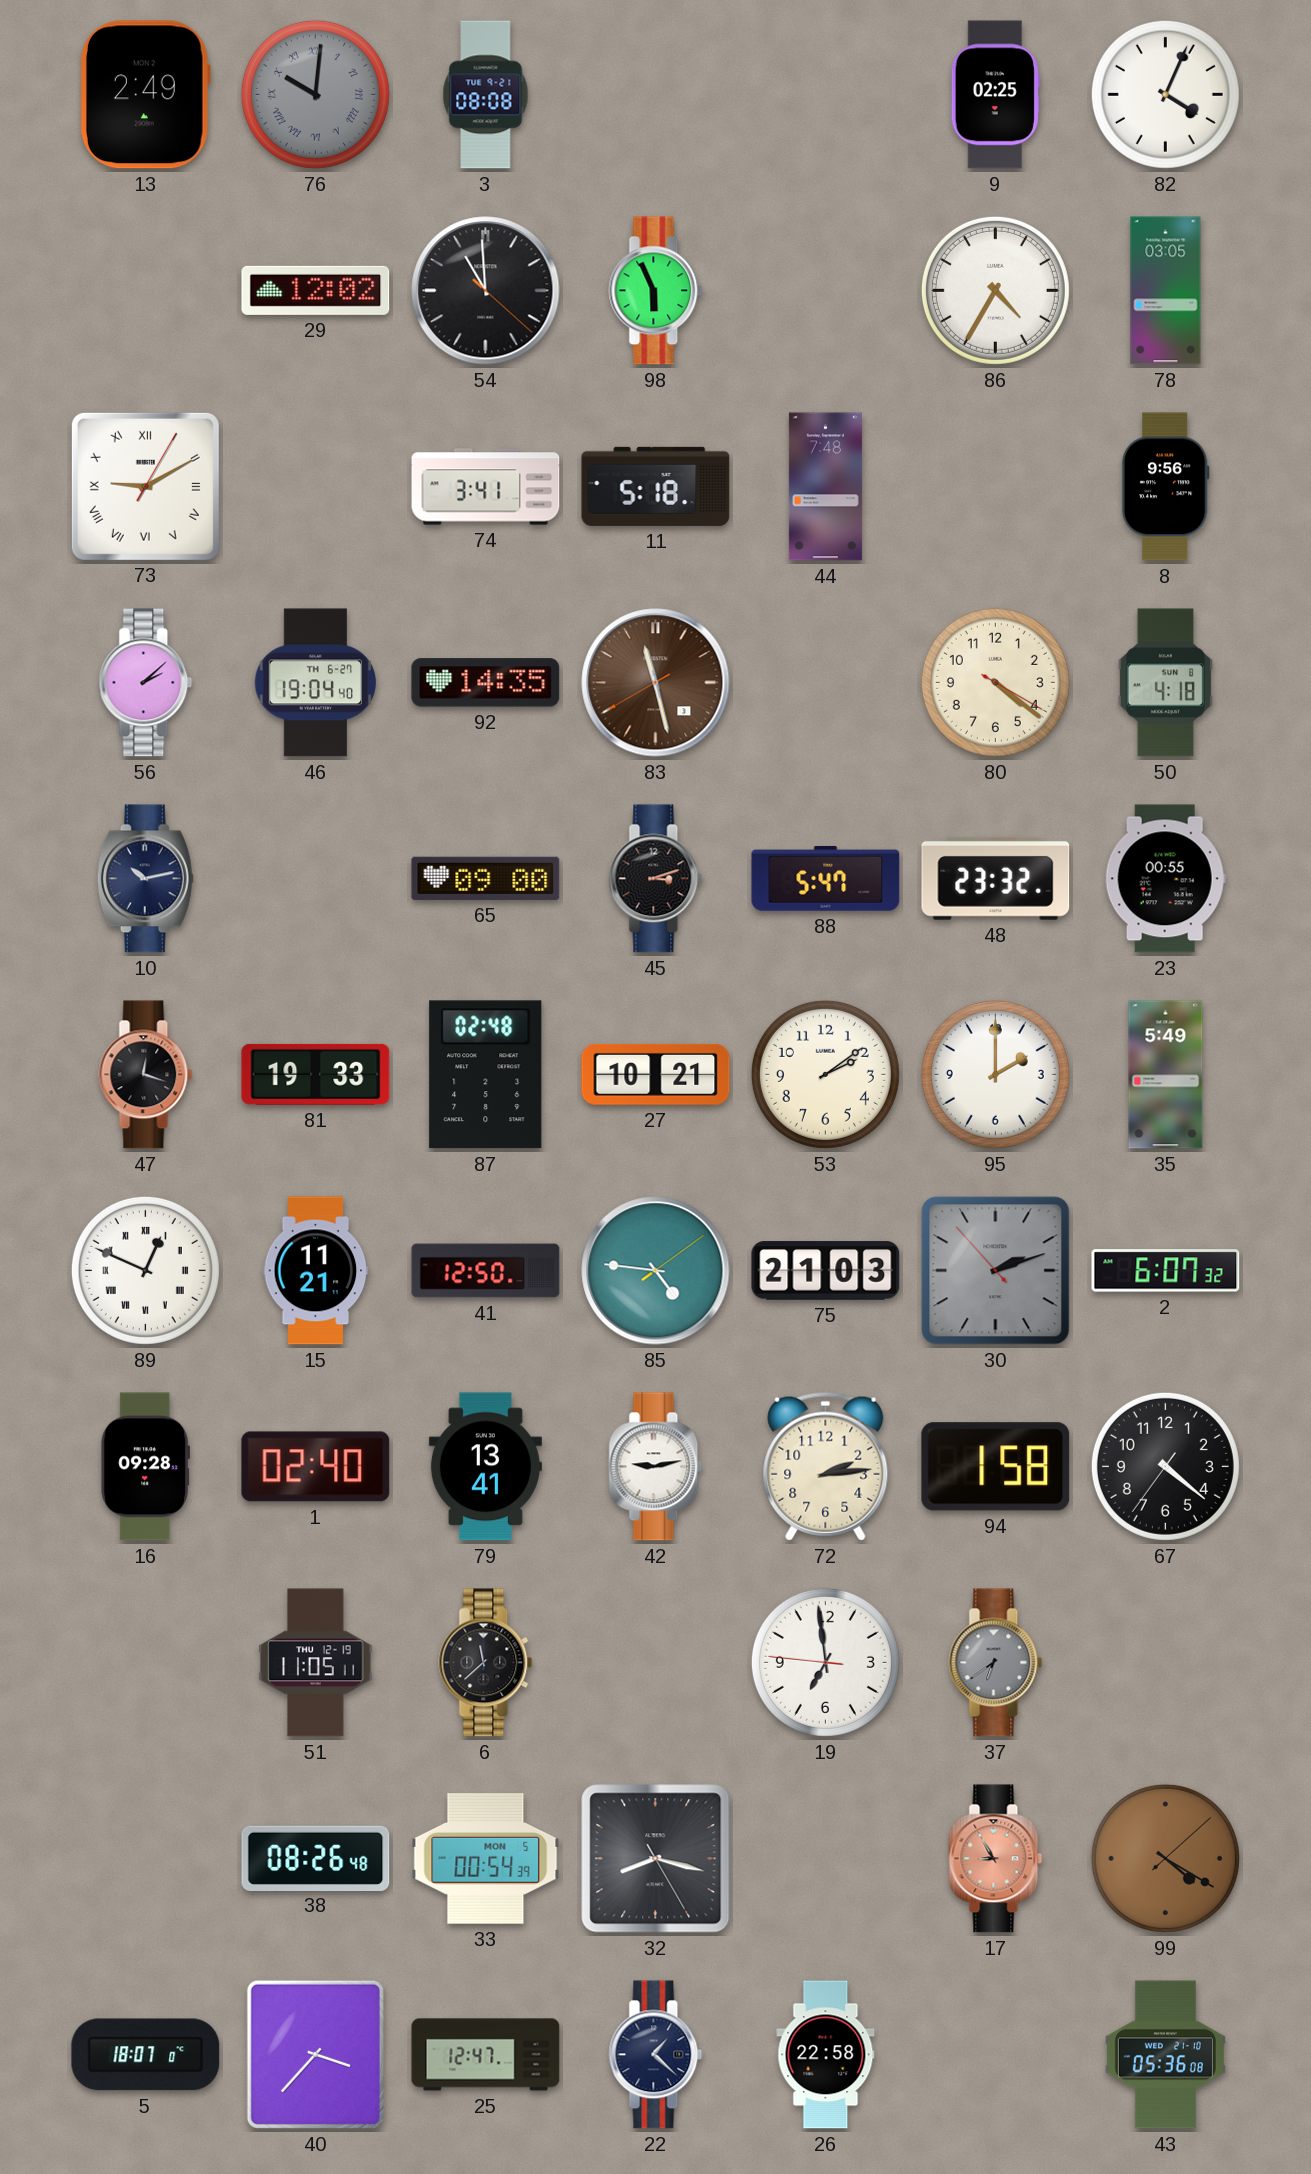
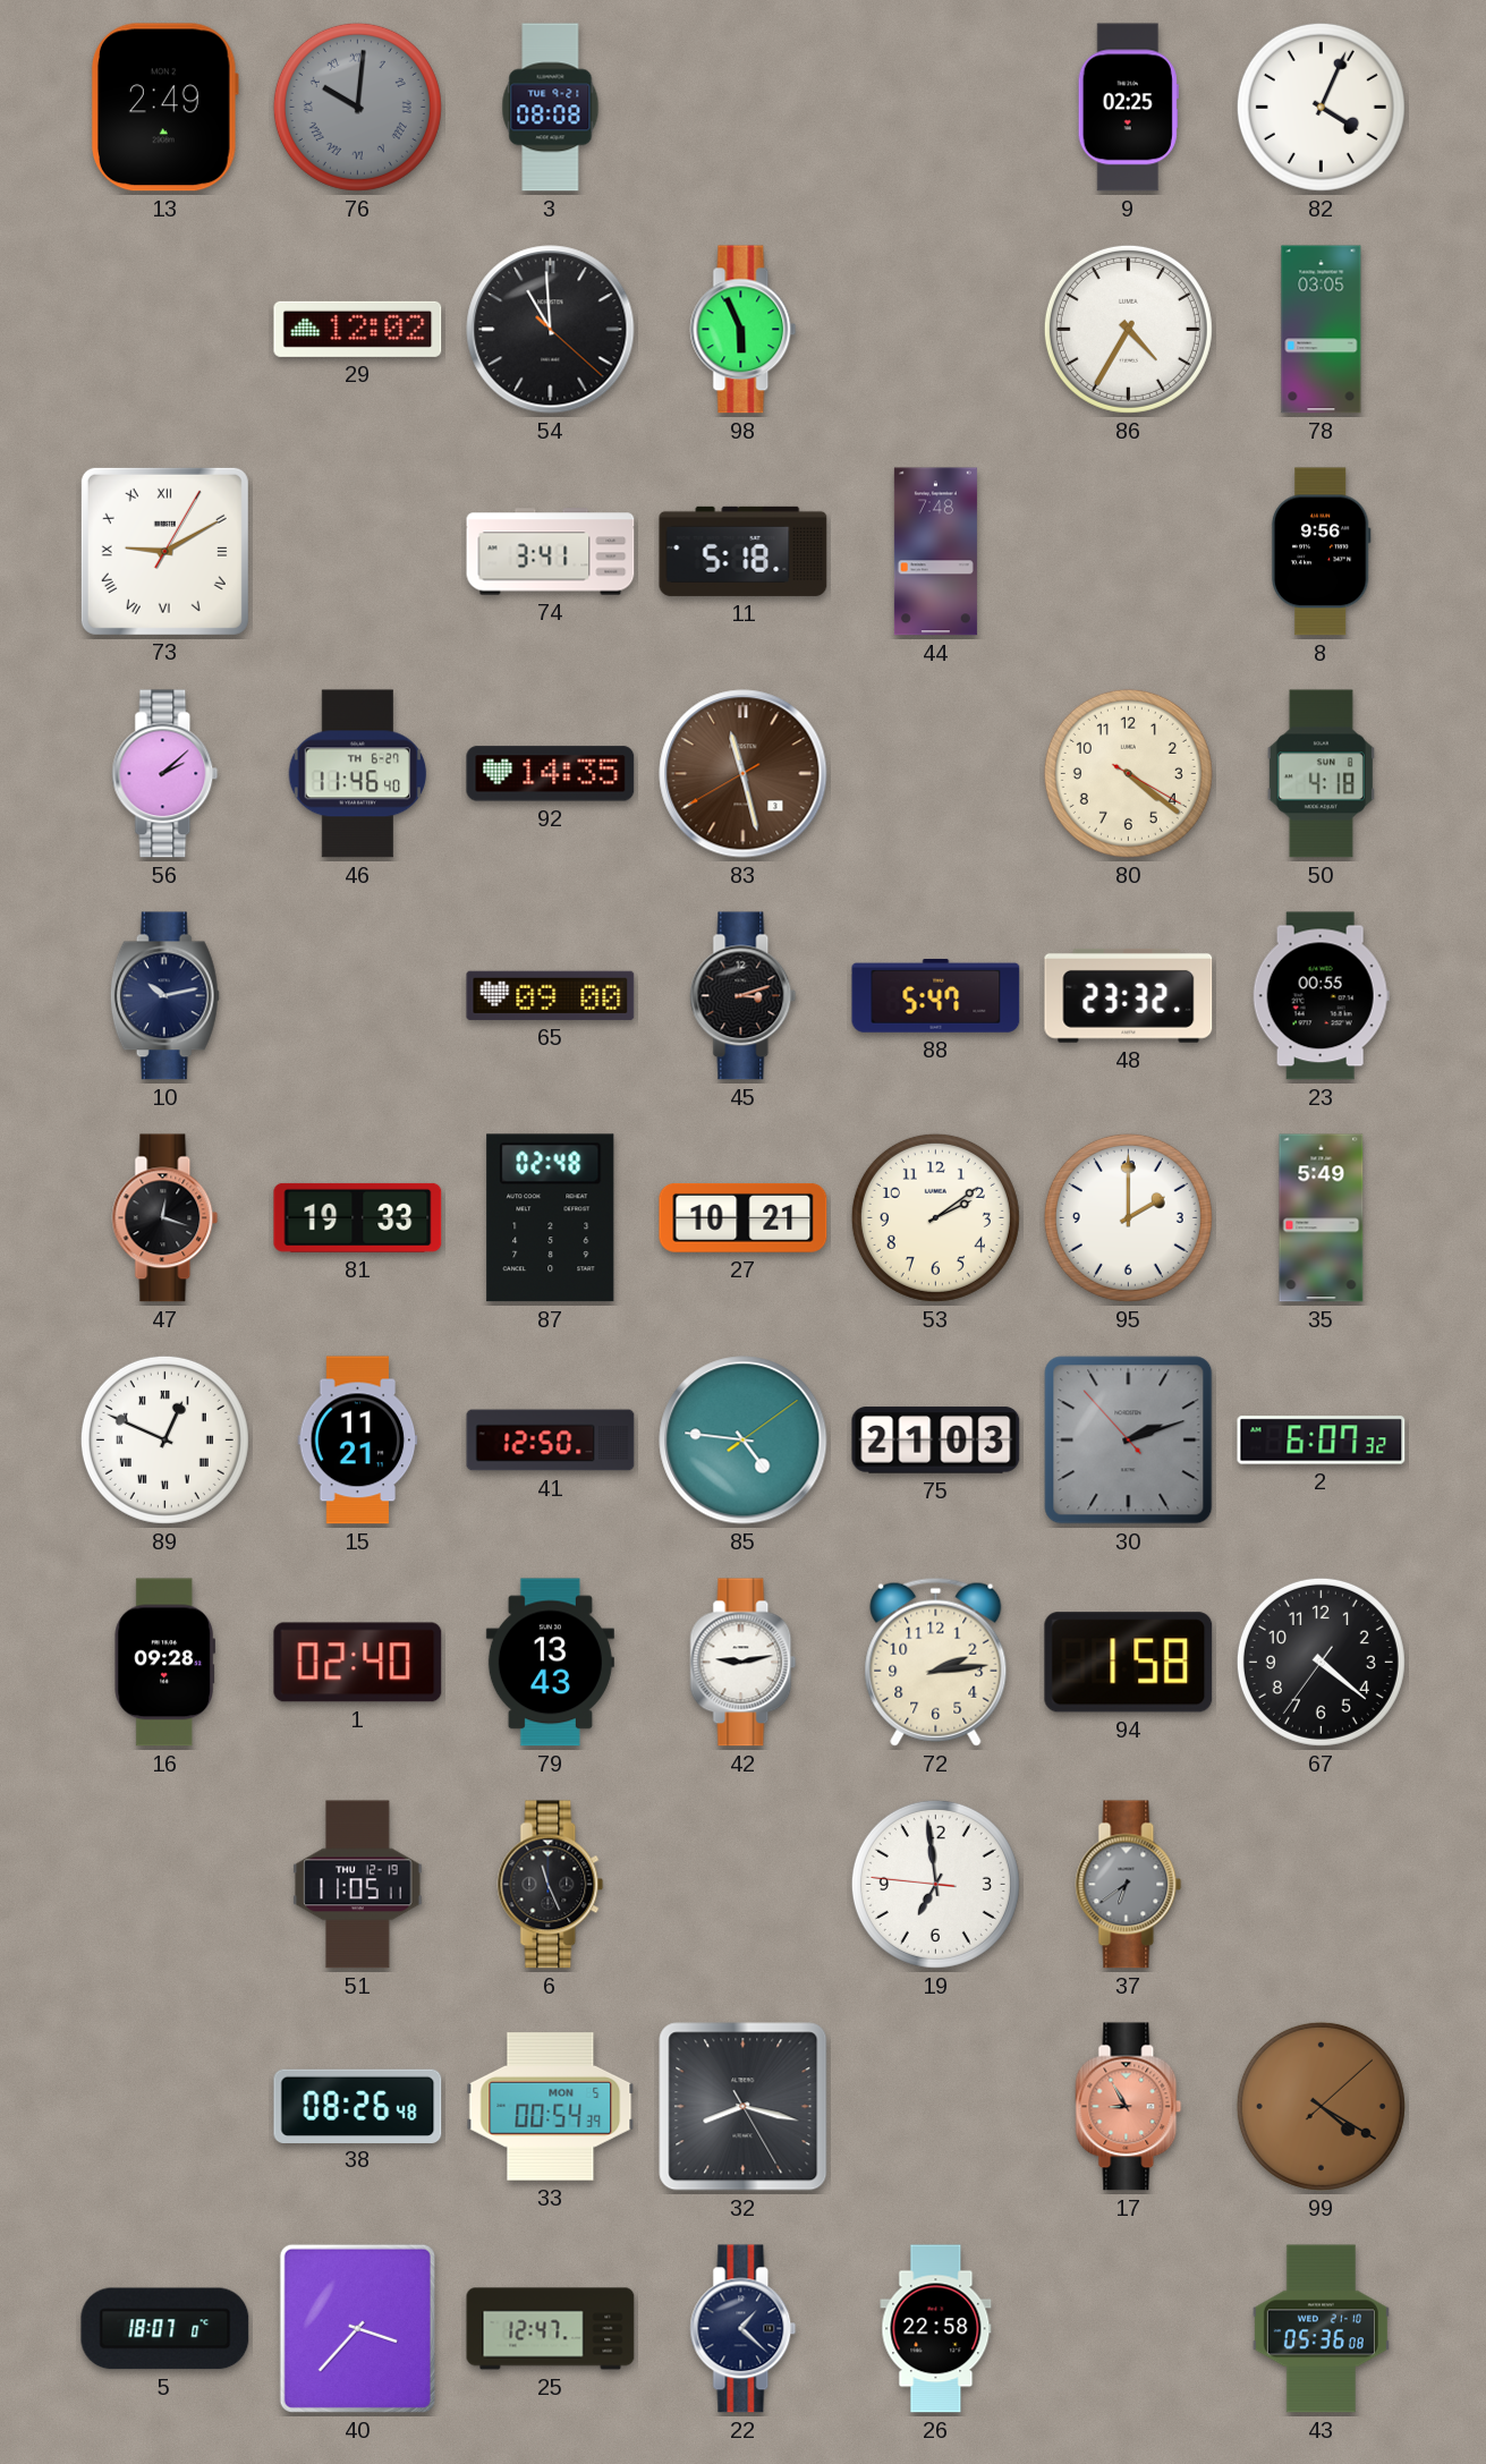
46: 19:04 -> 11:46
79: 13:41 -> 13:43
6: 11:38 -> 11:26
